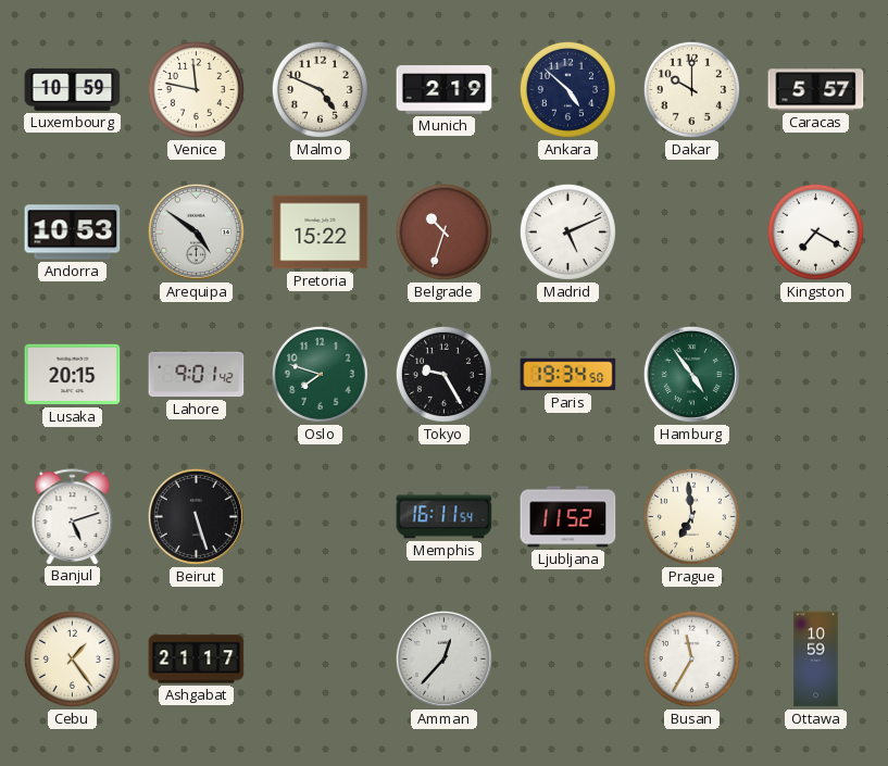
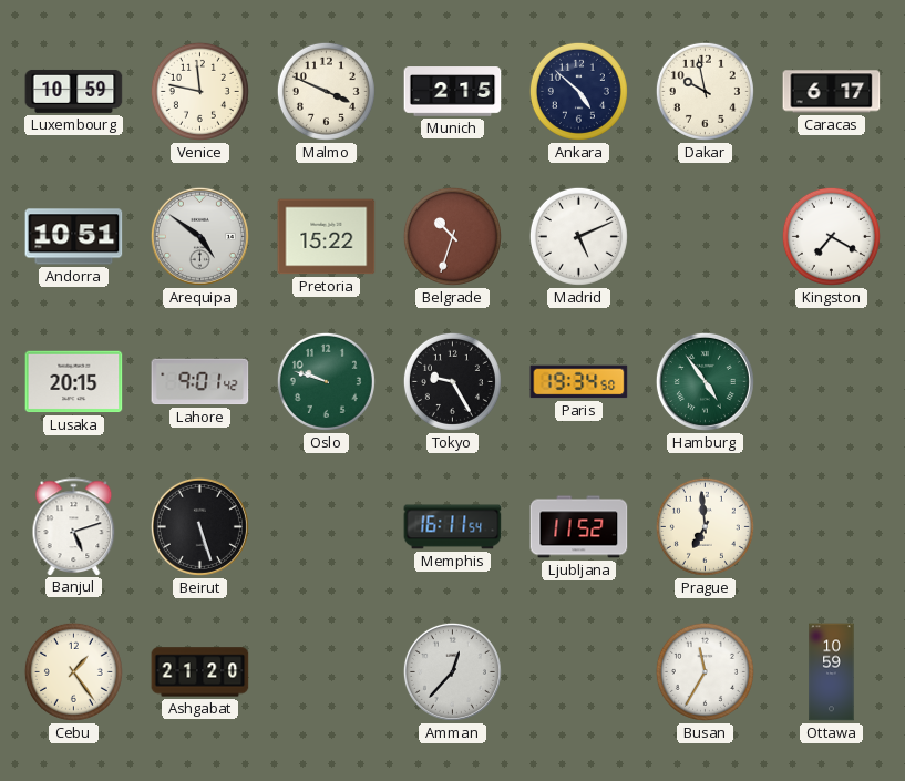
Malmo: 4:49 -> 3:49
Munich: 2:19 -> 2:15
Dakar: 10:00 -> 9:58
Caracas: 5:57 -> 6:17
Andorra: 10:53 -> 10:51
Oslo: 7:48 -> 9:48
Ashgabat: 21:17 -> 21:20
